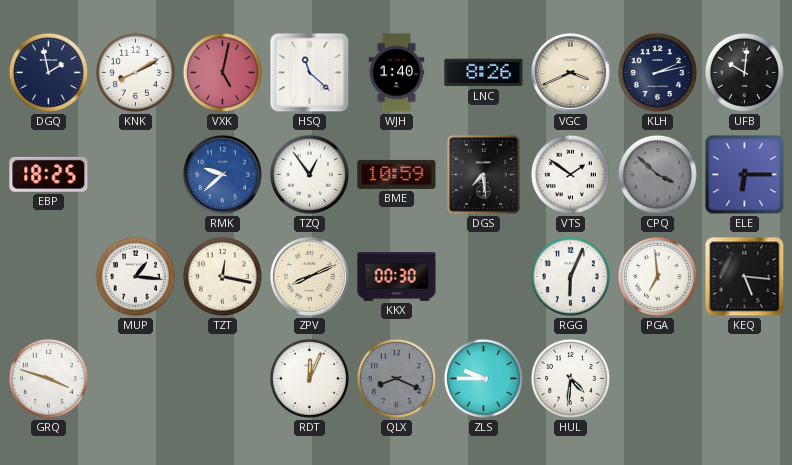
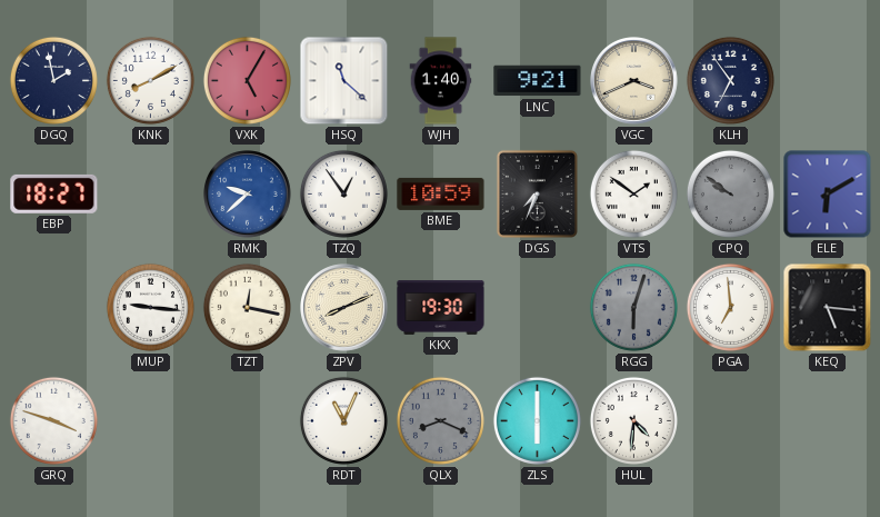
VXK: 5:02 -> 5:05
LNC: 8:26 -> 9:21
KLH: 2:13 -> 6:54
UFB: 10:01 -> none
EBP: 18:25 -> 18:27
DGS: 7:29 -> 7:34
CPQ: 3:52 -> 9:51
ELE: 6:15 -> 6:10
MUP: 1:16 -> 9:16
KKX: 00:30 -> 19:30
RGG: 6:04 -> 6:03
RGG dial: white -> grey
RDT: 12:04 -> 11:04
ZLS: 9:45 -> 6:00
